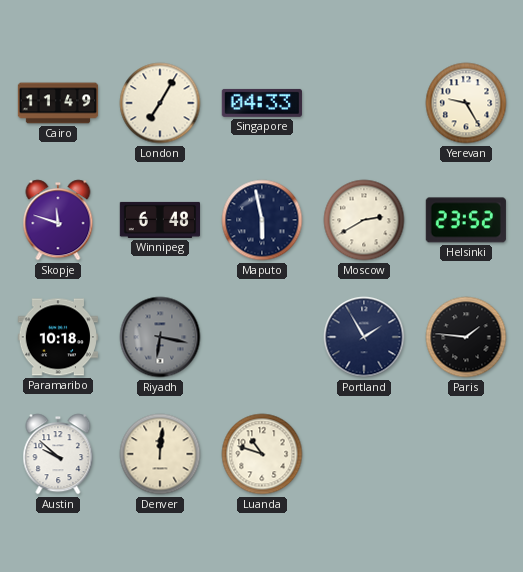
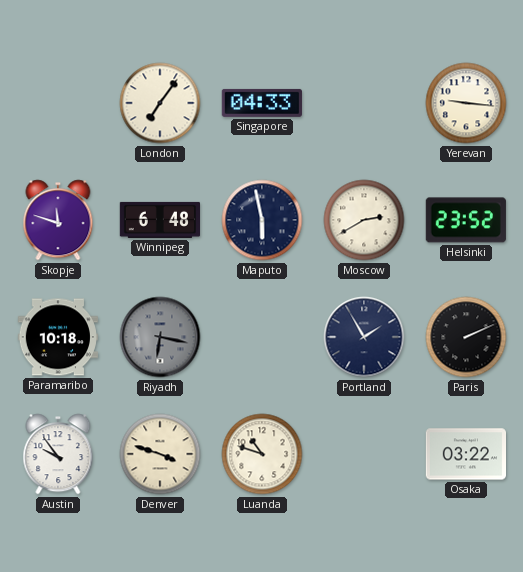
Cairo: 11:49 -> none
London: 7:05 -> 7:06
Yerevan: 9:25 -> 9:16
Paris: 1:46 -> 2:11
Austin: 9:52 -> 9:54
Denver: 12:01 -> 3:48
Osaka: none -> 03:22
